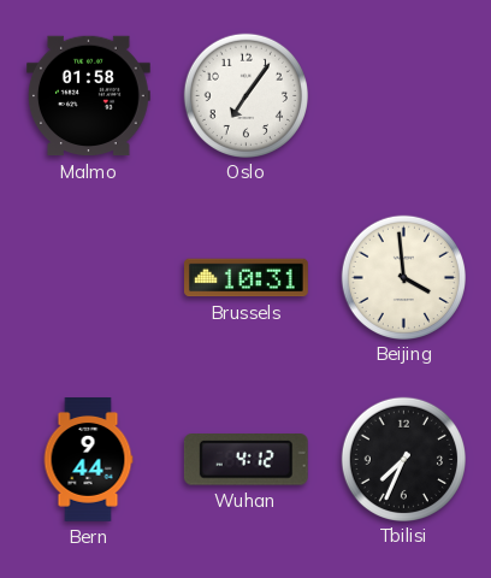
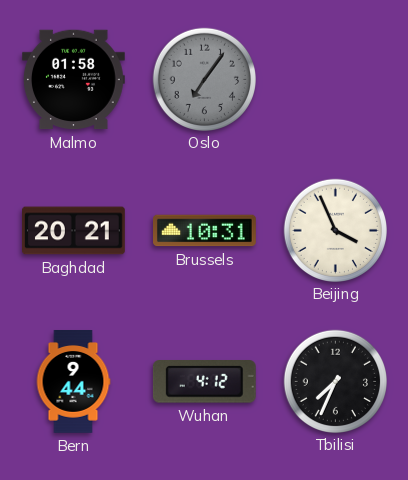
Oslo dial: white -> grey
Baghdad: none -> 20:21
Beijing: 3:59 -> 3:56
